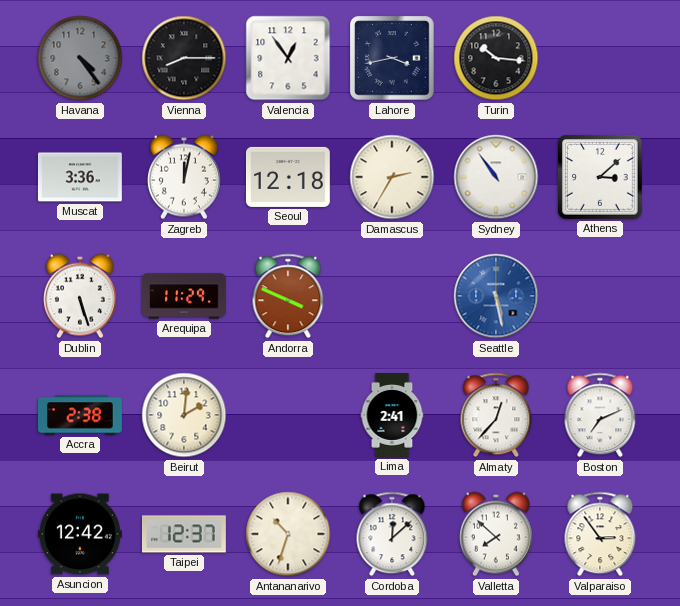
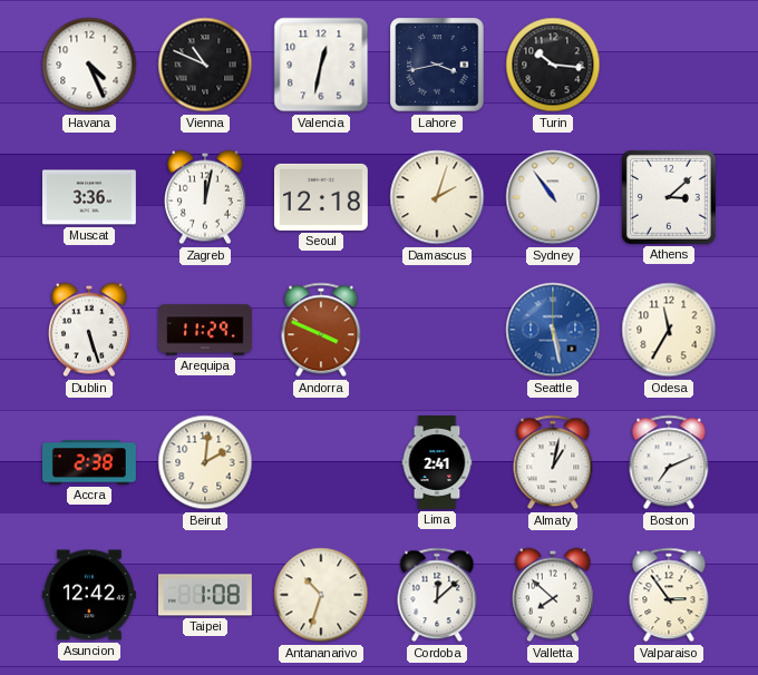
Havana: 4:24 -> 4:26
Havana dial: grey -> white
Vienna: 8:15 -> 10:49
Valencia: 12:54 -> 12:32
Damascus: 2:35 -> 2:03
Odesa: none -> 11:35
Almaty: 12:37 -> 1:02
Taipei: 12:37 -> 1:08
